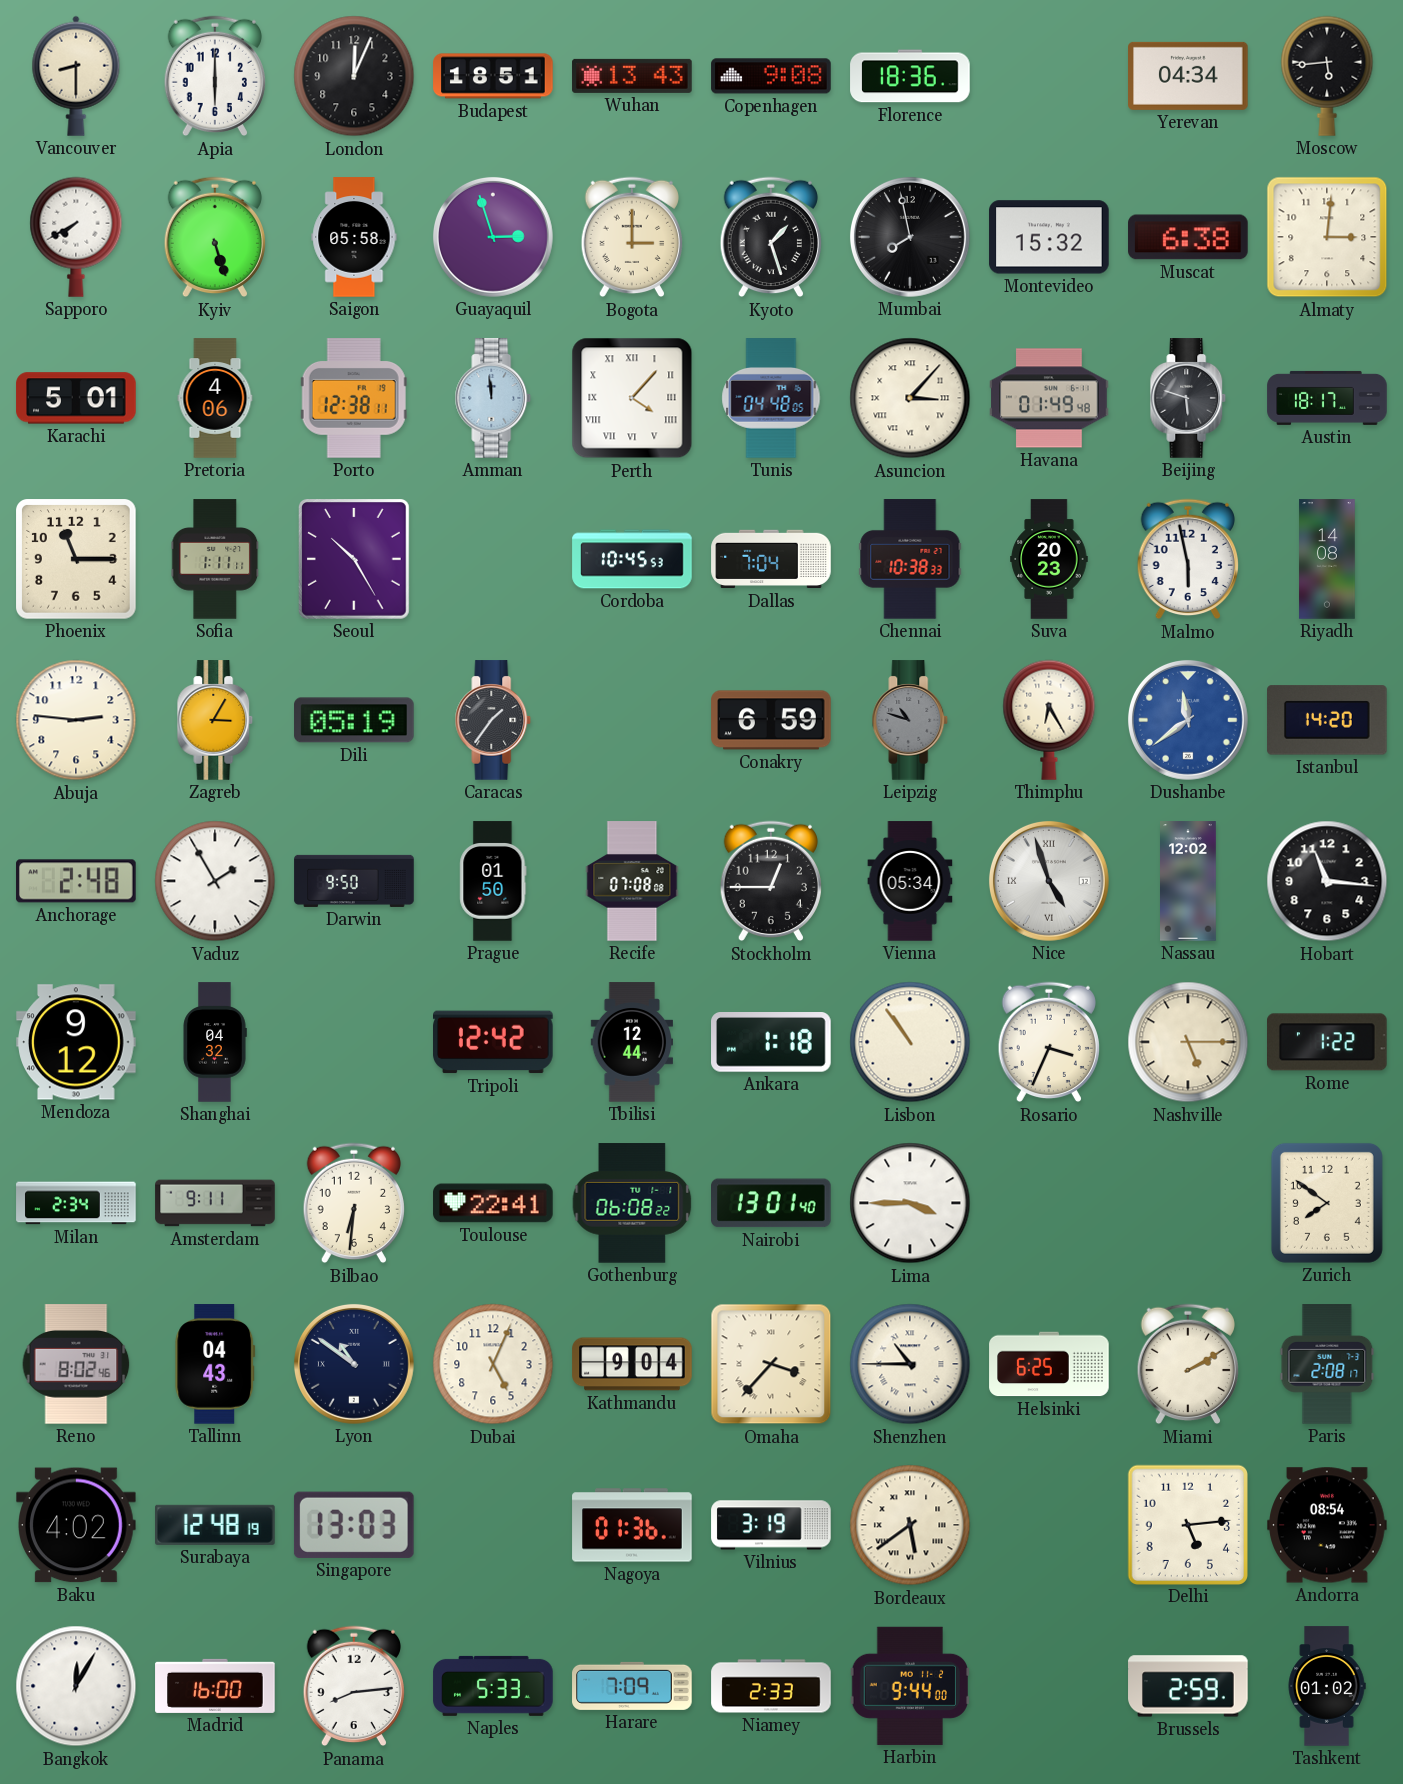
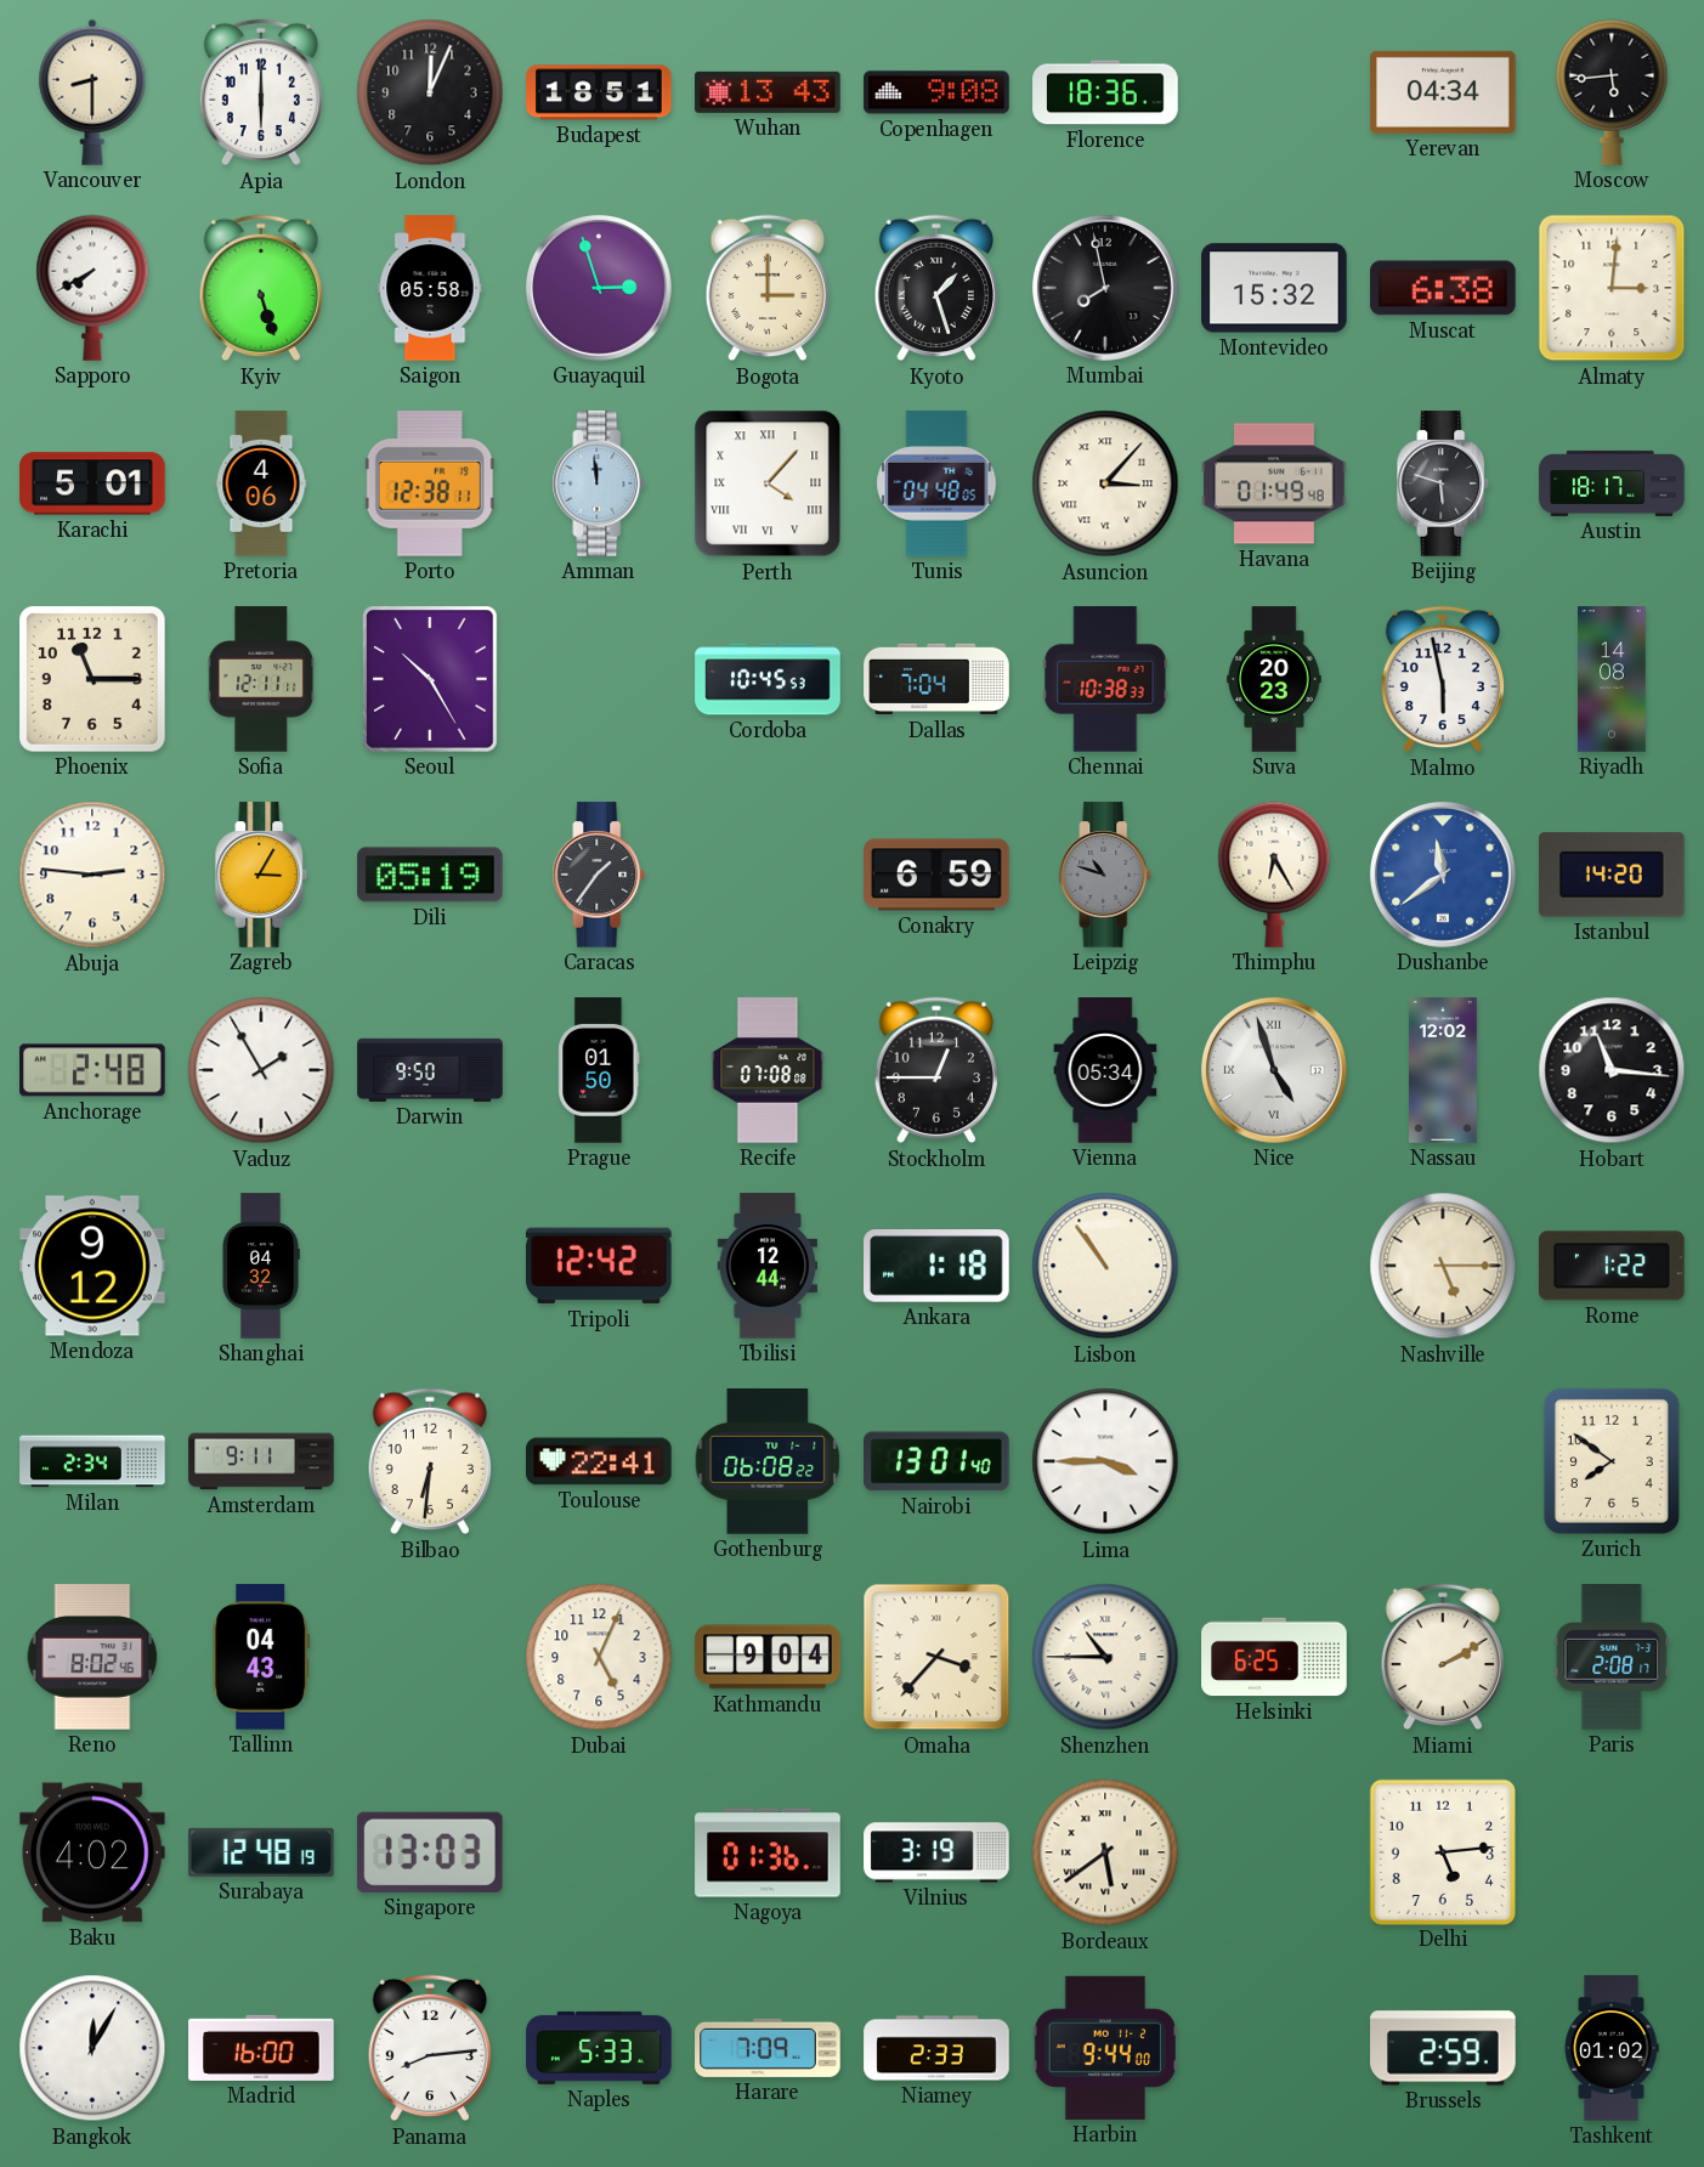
Sofia: 1:11 -> 12:11
Rosario: 3:34 -> none
Lyon: 10:51 -> none
Andorra: 08:54 -> none
